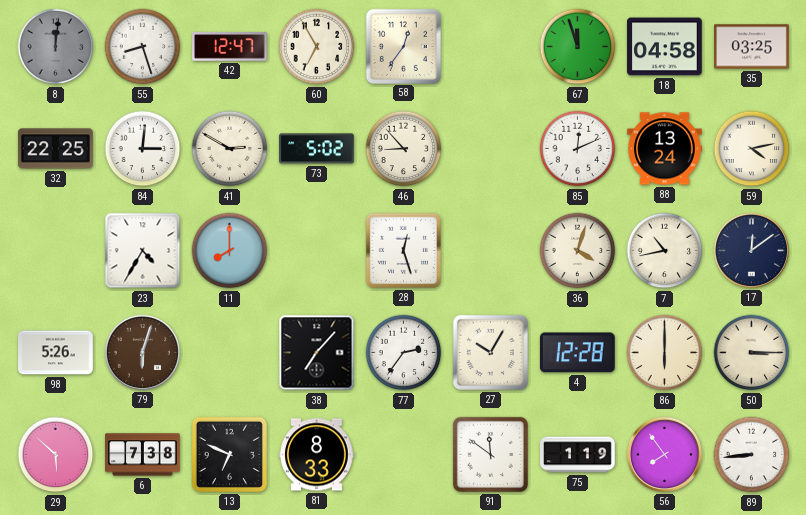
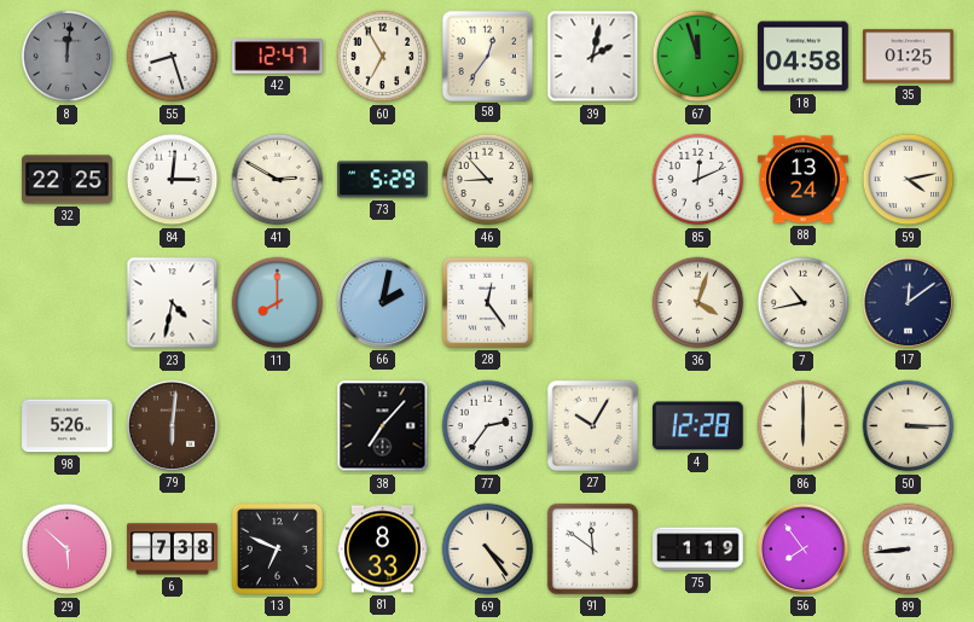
39: none -> 2:02
35: 03:25 -> 01:25
73: 5:02 -> 5:29
23: 4:35 -> 4:32
66: none -> 2:02
28: 12:27 -> 12:24
79: 6:03 -> 6:01
69: none -> 4:24
